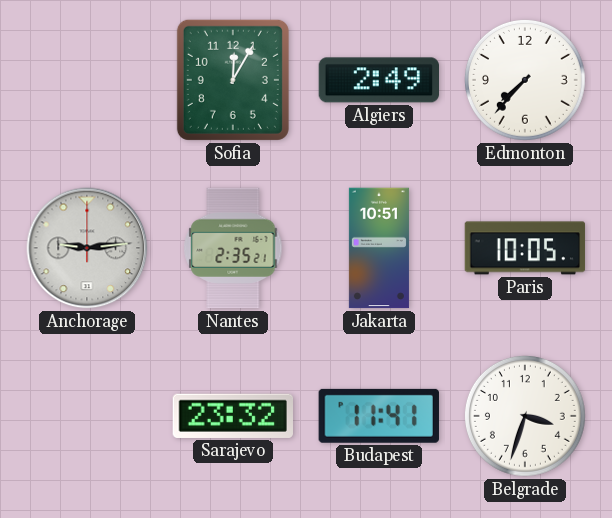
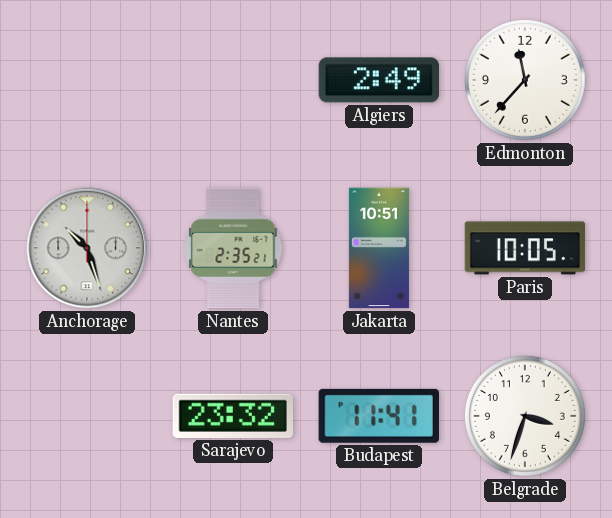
Sofia: 12:05 -> none
Edmonton: 7:37 -> 11:37
Anchorage: 9:14 -> 10:27
